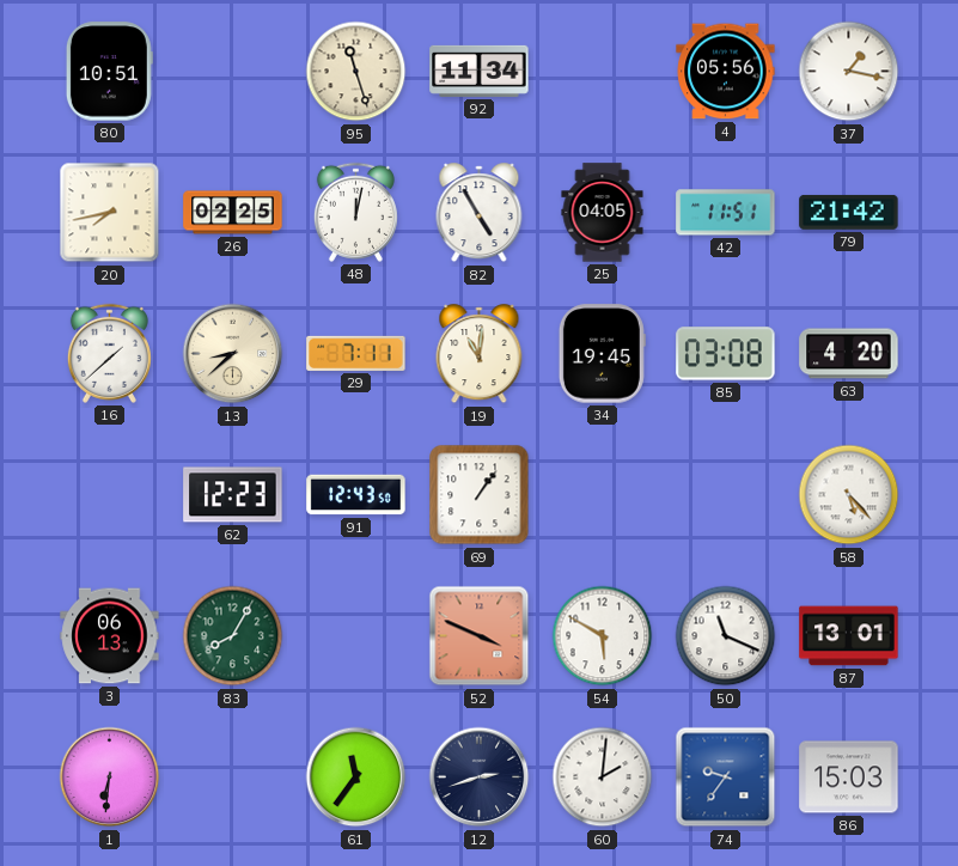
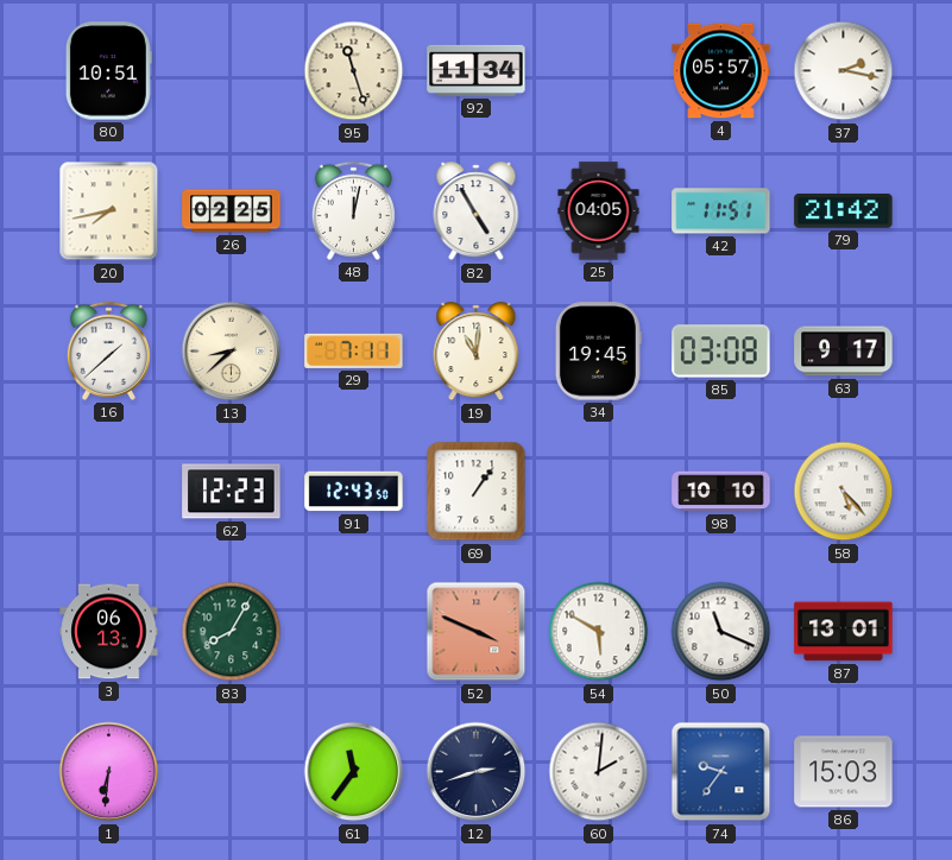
4: 05:56 -> 05:57
37: 1:17 -> 2:17
63: 4:20 -> 9:17
98: none -> 10:10
